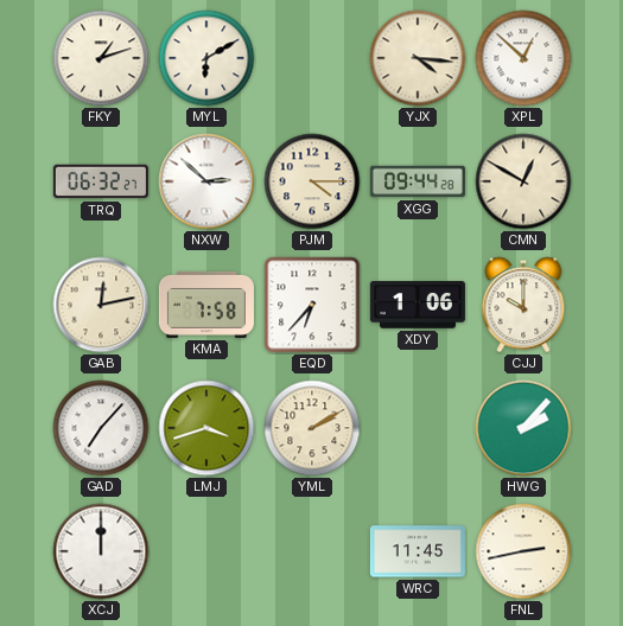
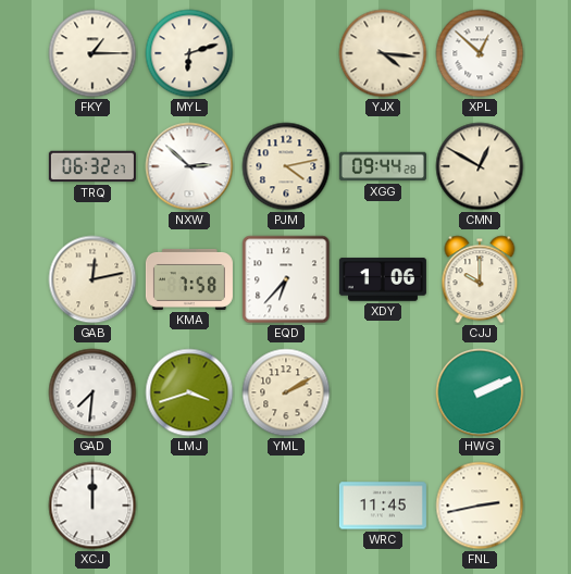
FKY: 1:12 -> 1:15
MYL: 6:10 -> 6:12
PJM: 4:15 -> 4:13
GAD: 7:07 -> 7:31
HWG: 2:07 -> 2:11
